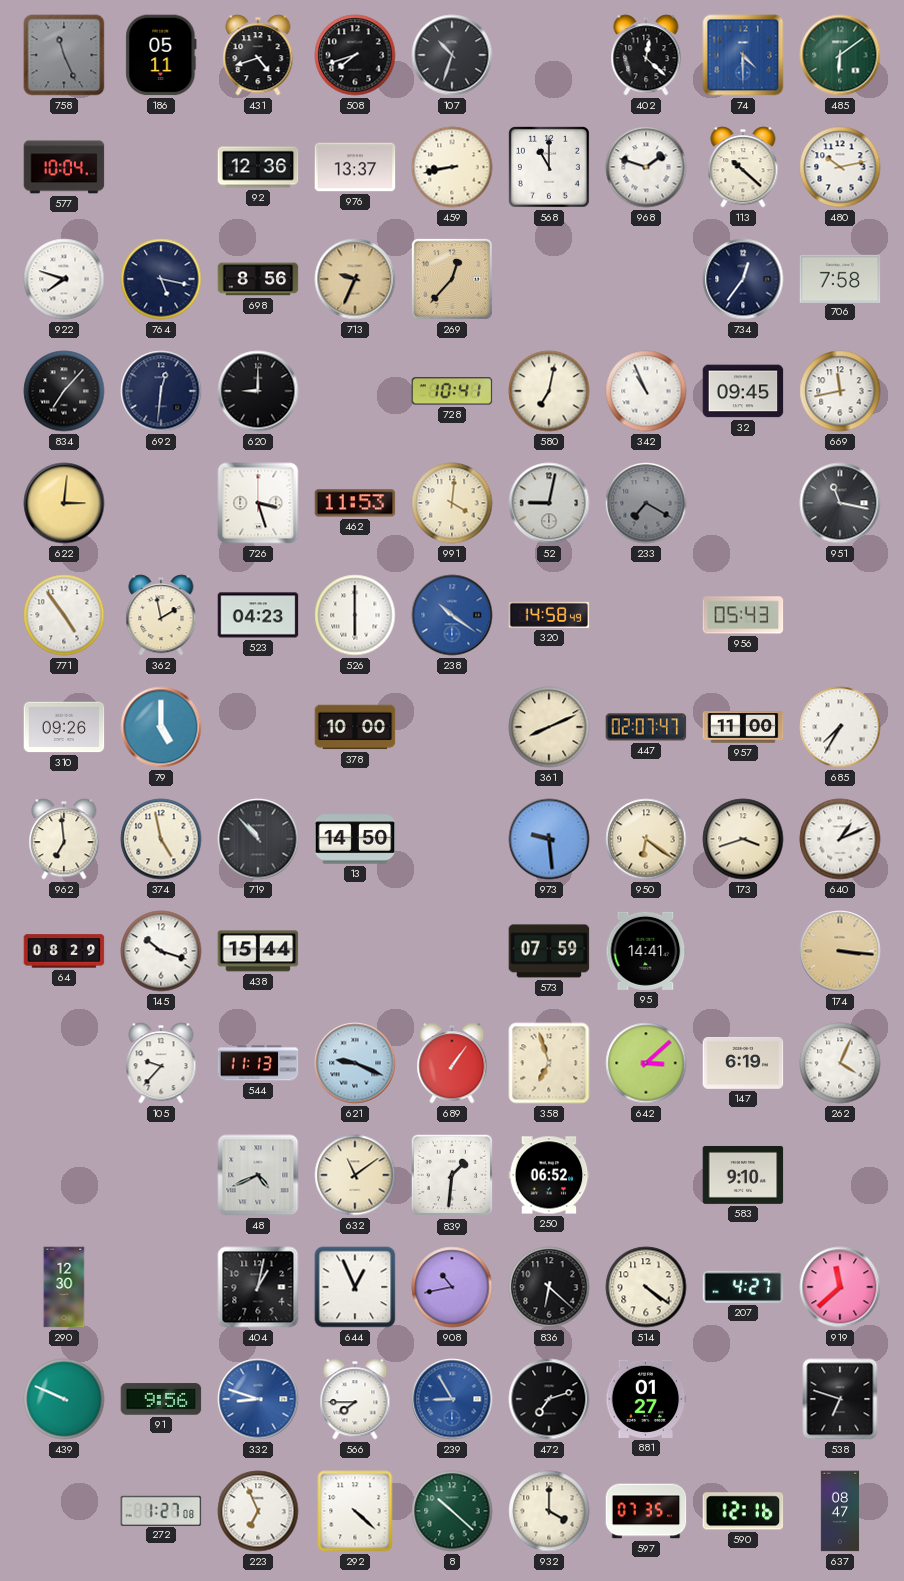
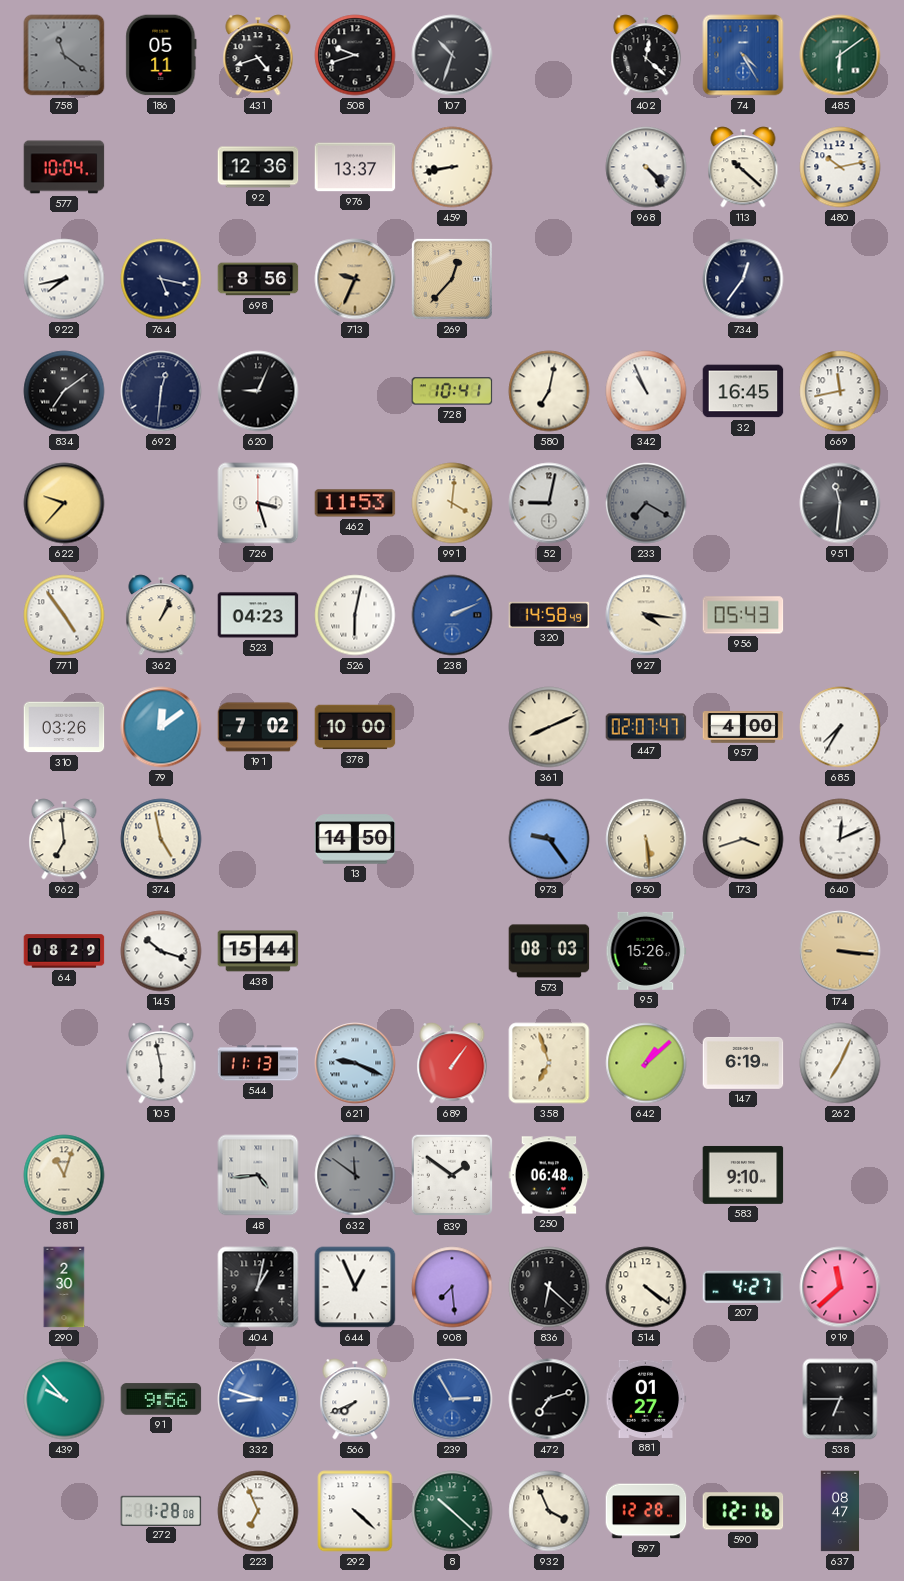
758: 11:26 -> 11:21
508: 7:42 -> 9:42
74: 4:30 -> 4:25
568: 11:00 -> none
968: 1:48 -> 4:23
922: 7:48 -> 7:43
706: 7:58 -> none
834: 7:07 -> 7:09
620: 9:00 -> 9:04
32: 09:45 -> 16:45
622: 3:01 -> 9:37
951: 11:17 -> 11:31
362: 1:58 -> 1:04
526: 6:00 -> 6:02
238: 10:21 -> 2:11
927: none -> 4:16
310: 09:26 -> 03:26
79: 5:00 -> 12:09
191: none -> 7:02
957: 11:00 -> 4:00
719: 10:53 -> none
973: 9:29 -> 9:24
950: 6:21 -> 5:29
640: 1:11 -> 12:11
573: 07:59 -> 08:03
95: 14:41 -> 15:26
105: 9:37 -> 5:58
642: 3:08 -> 1:08
262: 4:04 -> 7:04
381: none -> 11:03
48: 4:41 -> 4:44
632: 11:09 -> 11:51
632 dial: cream -> grey
839: 1:31 -> 1:51
250: 06:52 -> 06:48
290: 12:30 -> 2:30
908: 10:43 -> 7:29
439: 9:49 -> 9:53
566: 7:45 -> 7:41
239: 8:55 -> 2:55
538: 6:48 -> 6:45
272: 1:27 -> 1:28
932: 4:00 -> 3:56
597: 07:35 -> 12:28
